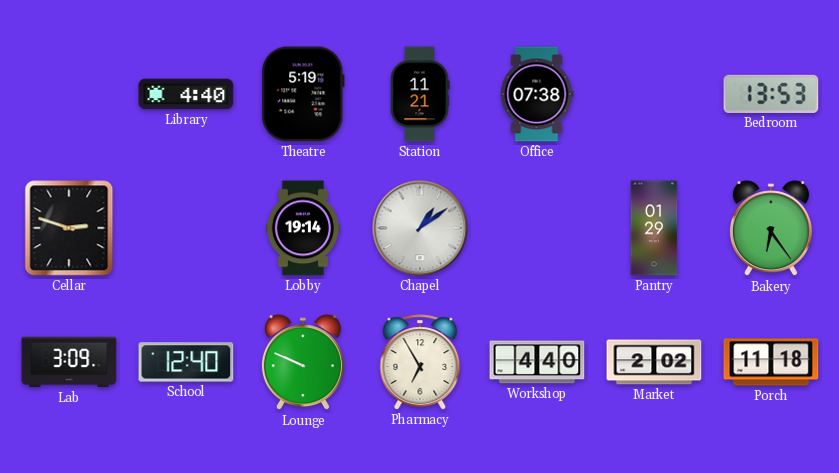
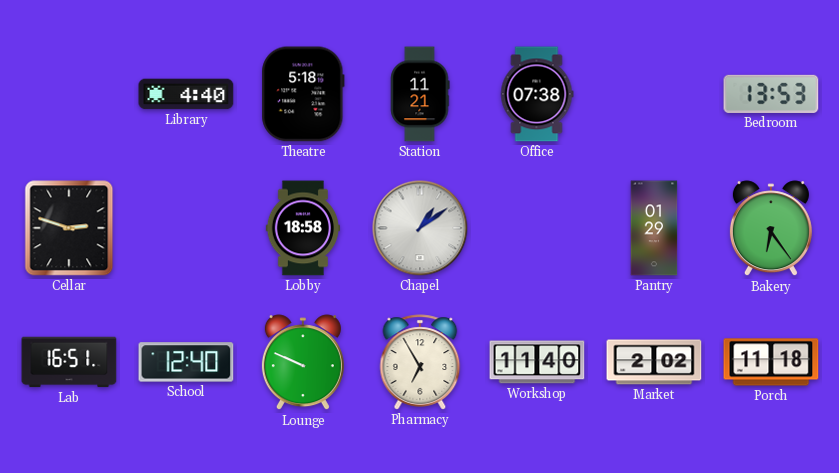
Theatre: 5:19 -> 5:18
Lobby: 19:14 -> 18:58
Lab: 3:09 -> 16:51
Workshop: 4:40 -> 11:40
